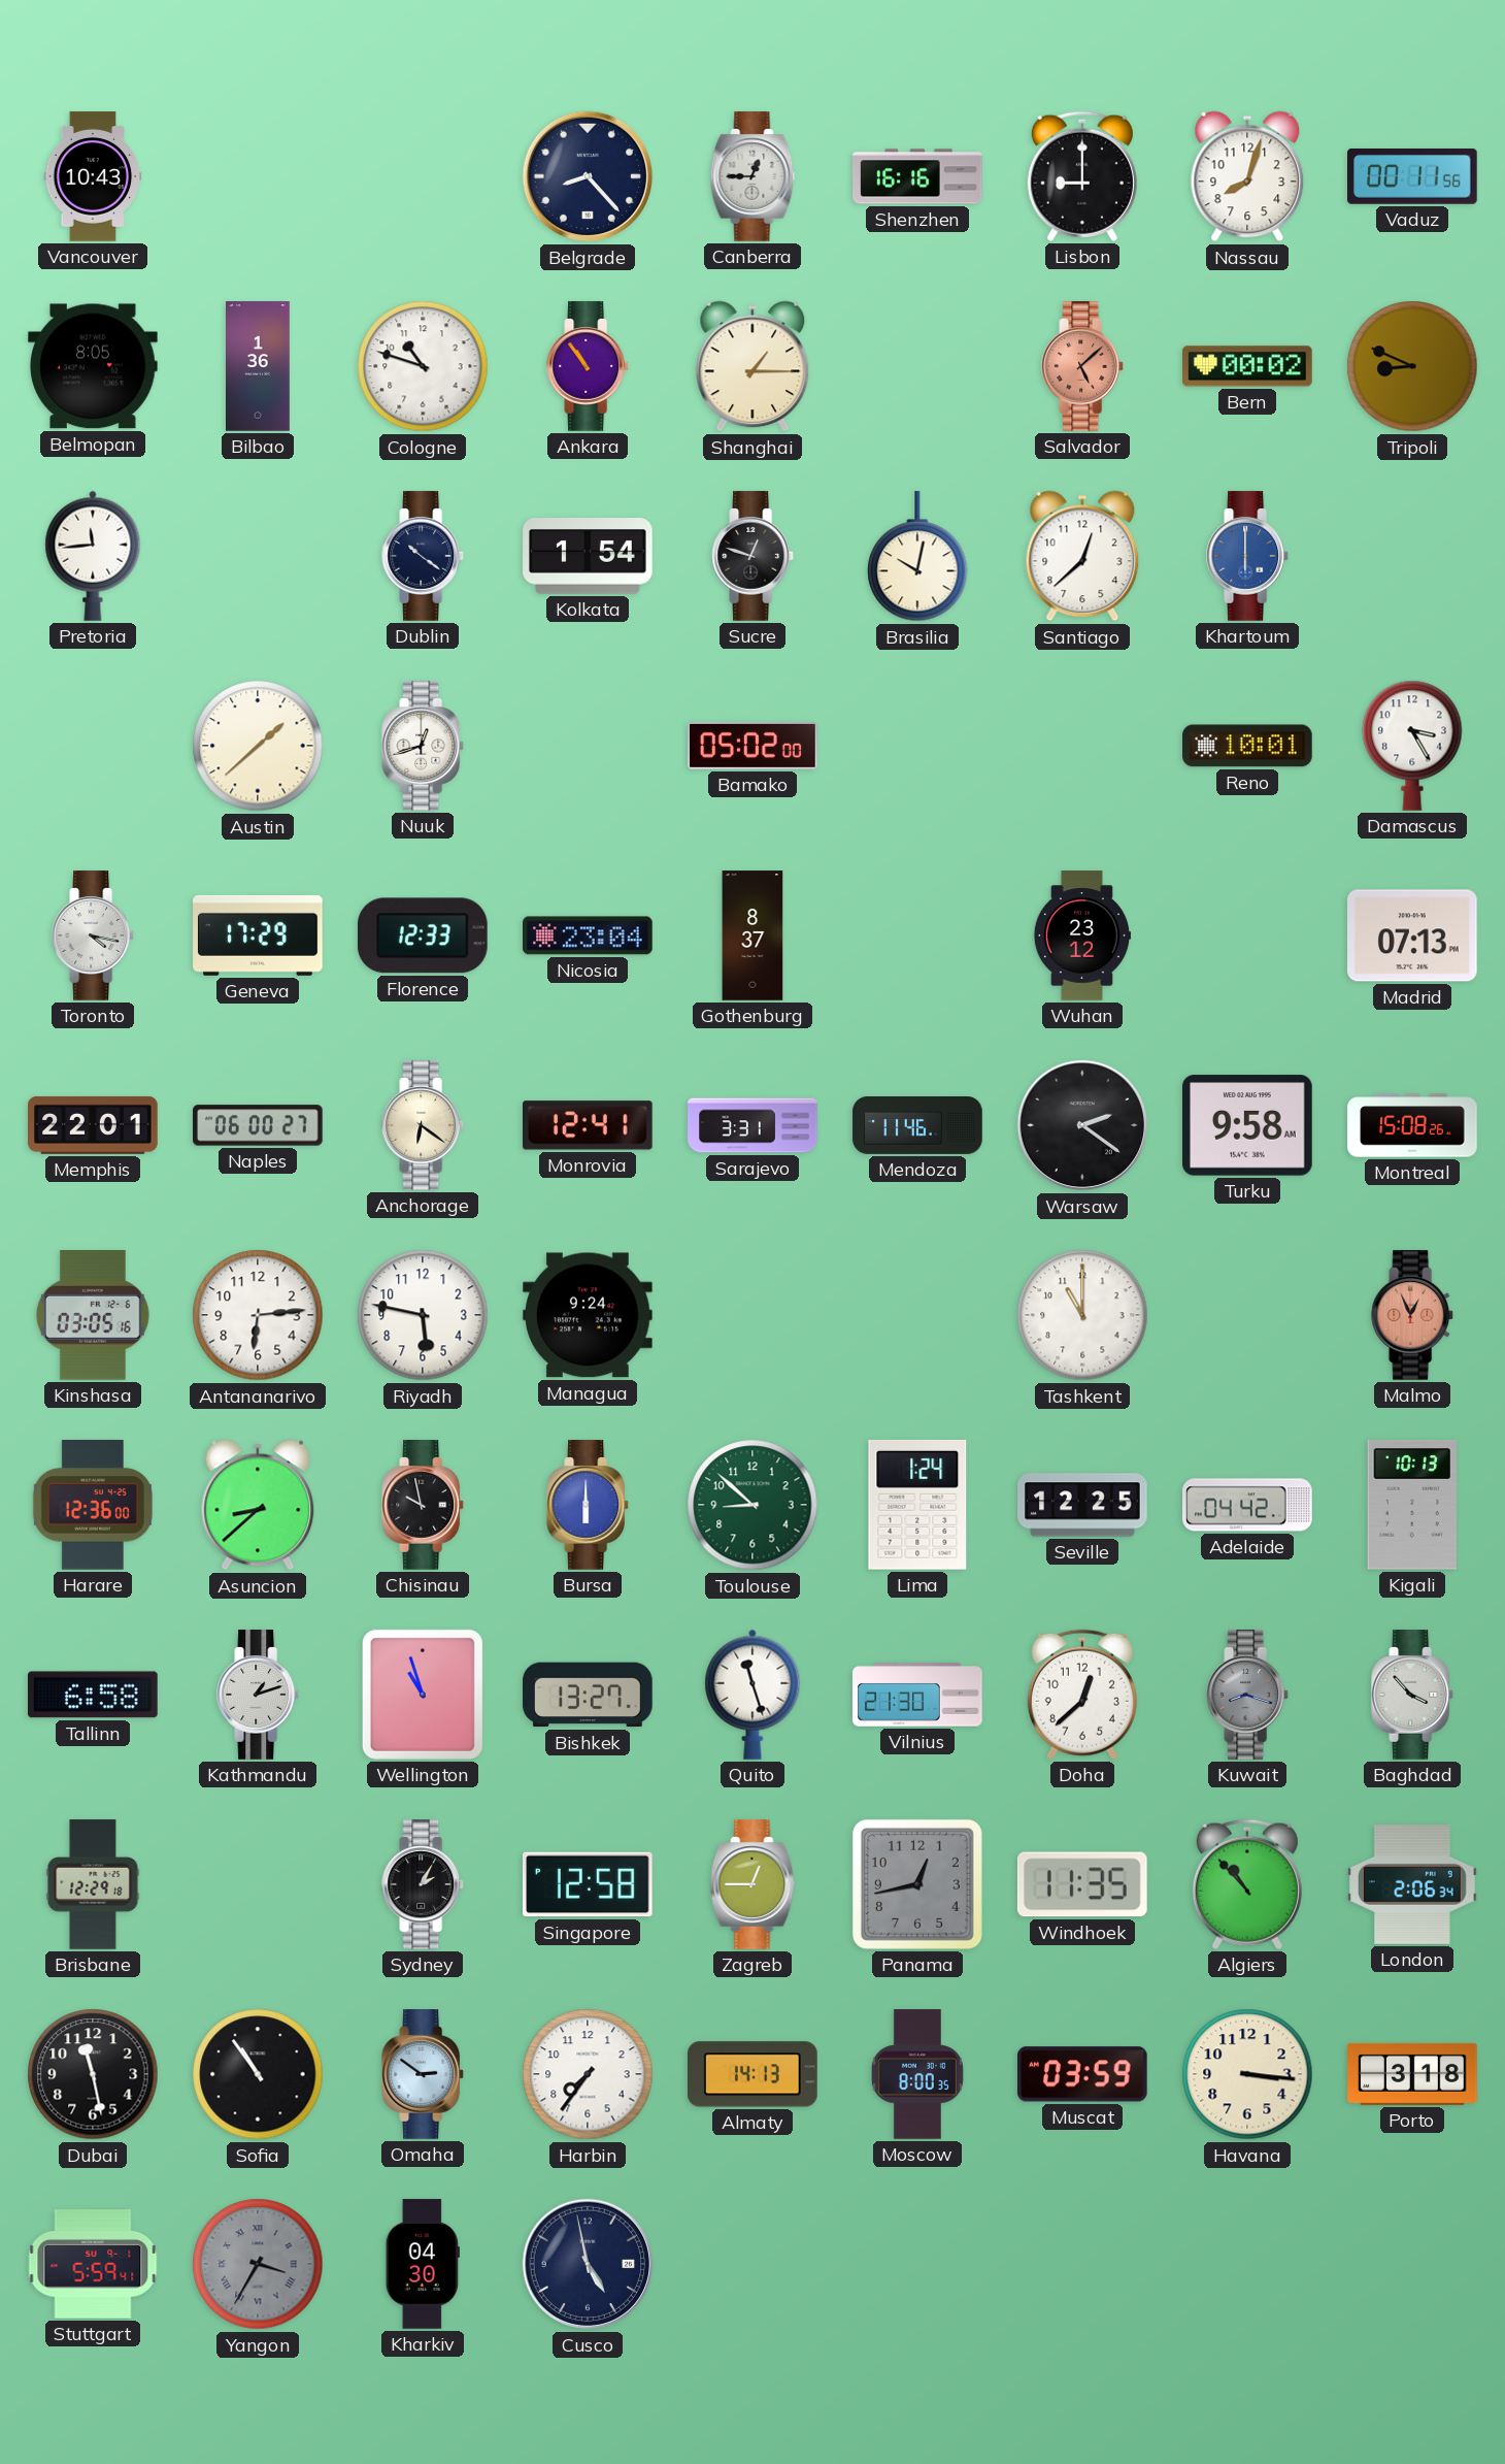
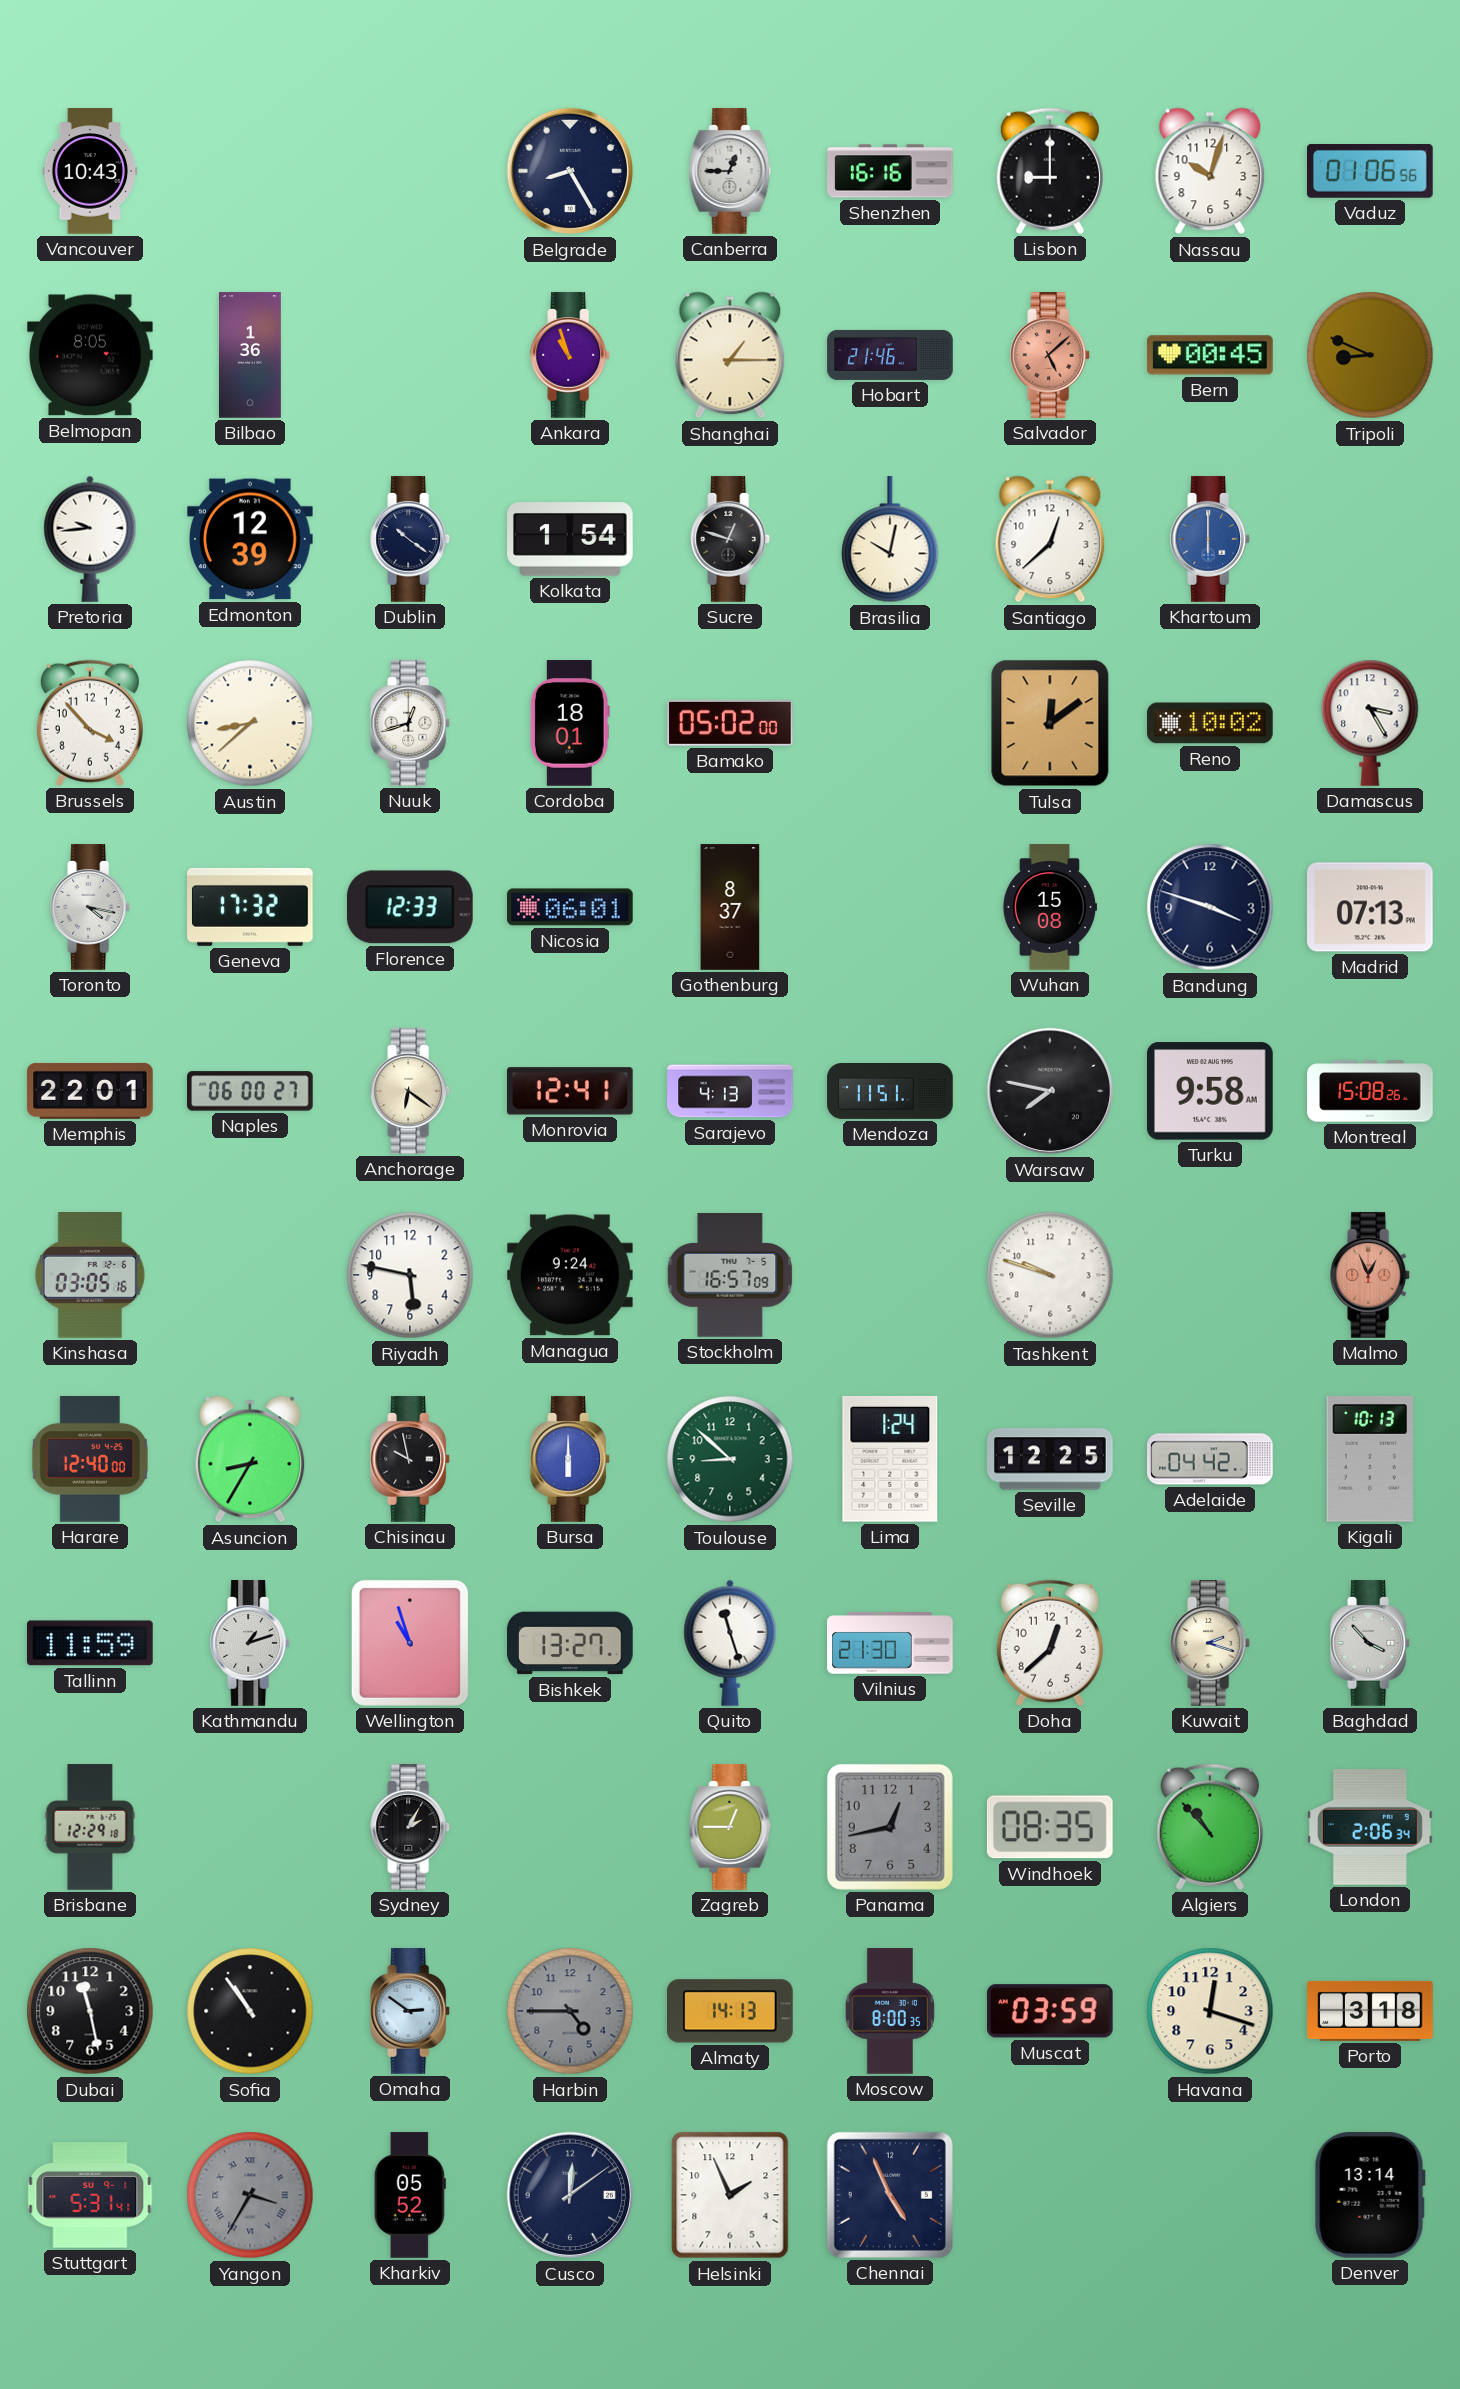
Belgrade: 8:23 -> 8:25
Nassau: 8:03 -> 10:03
Vaduz: 00:11 -> 01:06
Cologne: 10:48 -> none
Ankara: 10:54 -> 10:57
Hobart: none -> 21:46
Bern: 00:02 -> 00:45
Pretoria: 11:44 -> 9:44
Edmonton: none -> 12:39
Brussels: none -> 3:53
Austin: 1:38 -> 8:38
Cordoba: none -> 18:01
Tulsa: none -> 12:09
Reno: 10:01 -> 10:02
Geneva: 17:29 -> 17:32
Nicosia: 23:04 -> 06:01
Wuhan: 23:12 -> 15:08
Bandung: none -> 3:48
Sarajevo: 3:31 -> 4:13
Mendoza: 11:46 -> 11:51
Warsaw: 2:21 -> 7:47
Antananarivo: 6:14 -> none
Stockholm: none -> 16:57
Tashkent: 11:00 -> 9:48
Harare: 12:36 -> 12:40
Asuncion: 8:38 -> 8:35
Tallinn: 6:58 -> 11:59
Kuwait: 8:18 -> 2:18
Kuwait dial: grey -> cream
Singapore: 12:58 -> none
Windhoek: 11:35 -> 08:35
Harbin: 7:36 -> 4:45
Harbin dial: white -> grey
Havana: 3:16 -> 12:18
Stuttgart: 5:59 -> 5:31
Kharkiv: 04:30 -> 05:52
Cusco: 4:58 -> 12:09
Helsinki: none -> 1:56
Chennai: none -> 4:56
Denver: none -> 13:14
